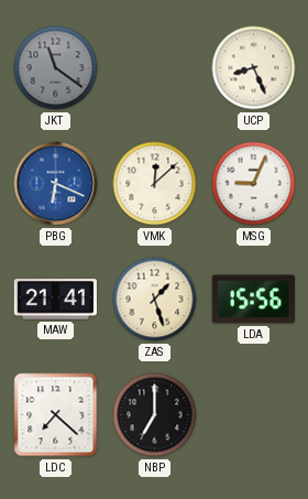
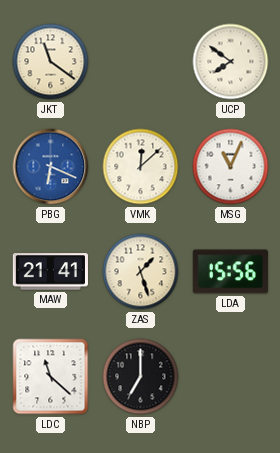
JKT dial: grey -> cream
UCP: 8:26 -> 7:51
MSG: 9:04 -> 11:04
LDC: 7:22 -> 11:22
